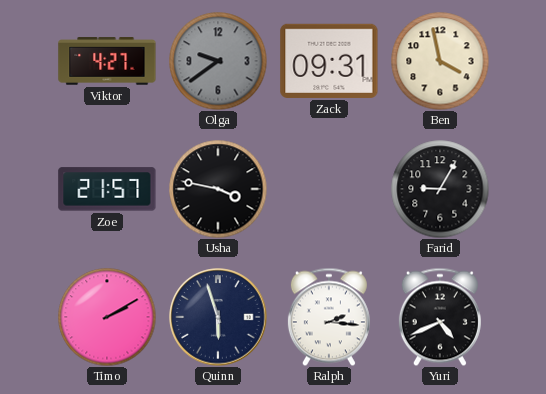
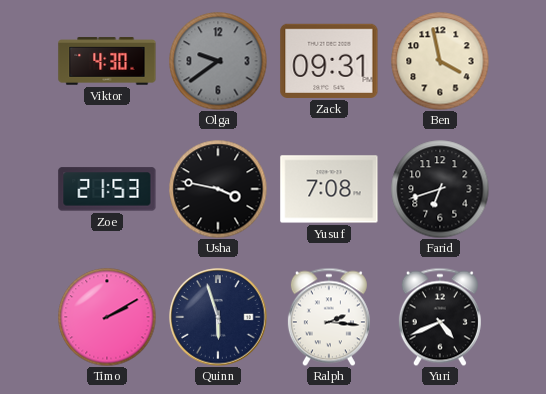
Viktor: 4:27 -> 4:30
Zoe: 21:57 -> 21:53
Yusuf: none -> 7:08
Farid: 9:05 -> 6:42
